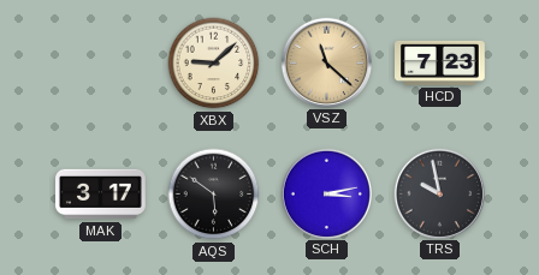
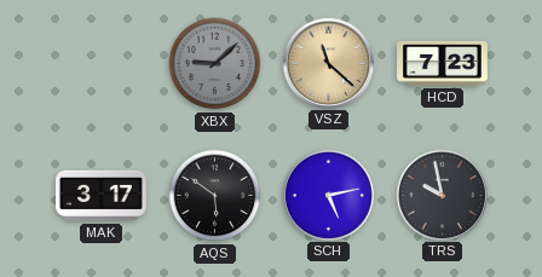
XBX dial: cream -> grey
SCH: 3:13 -> 5:13
